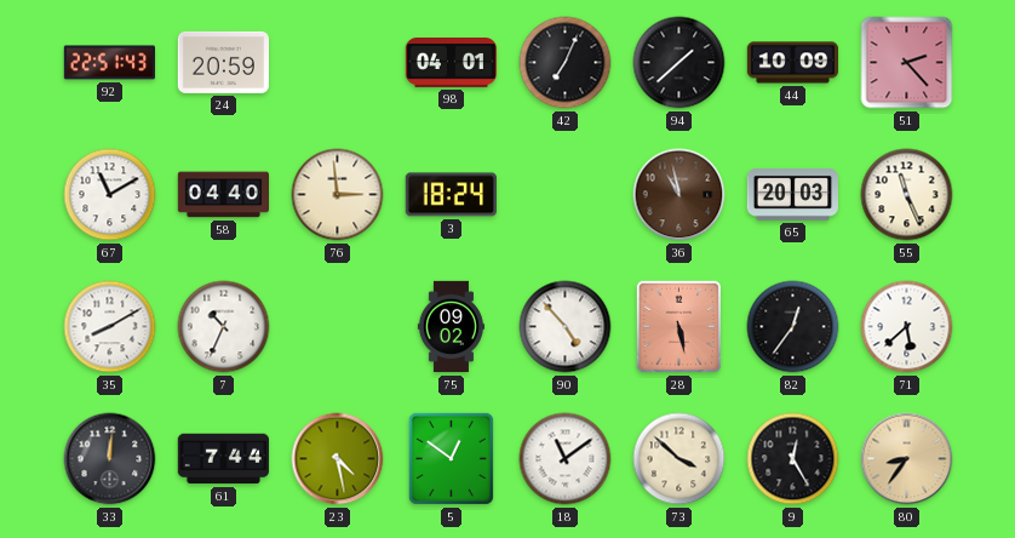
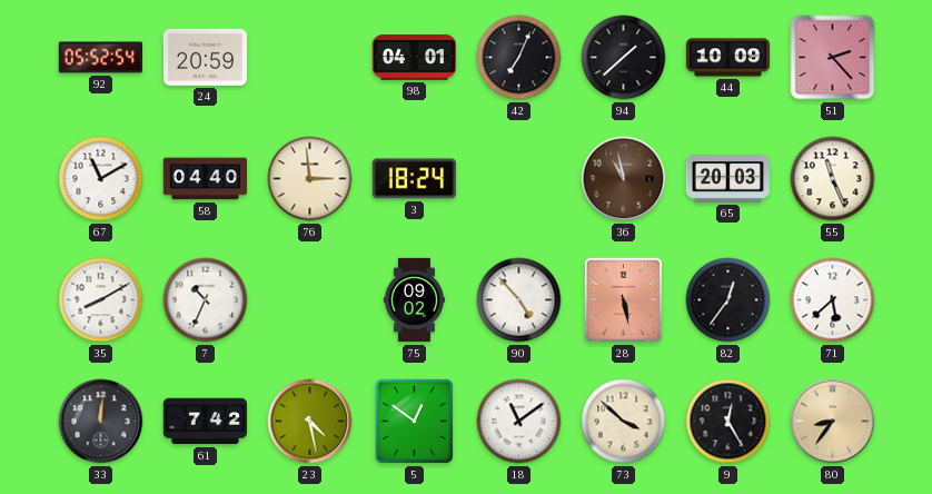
92: 22:51 -> 05:52
61: 7:44 -> 7:42
